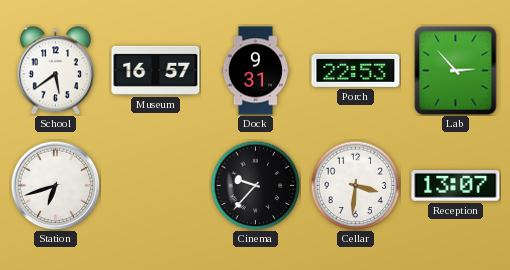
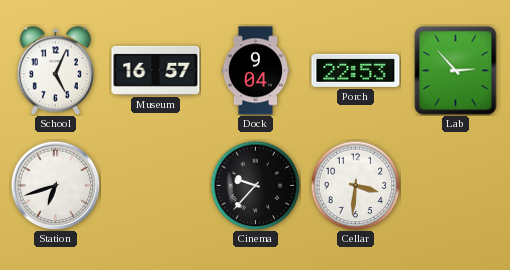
School: 5:39 -> 5:04
Dock: 9:31 -> 9:04
Reception: 13:07 -> none
